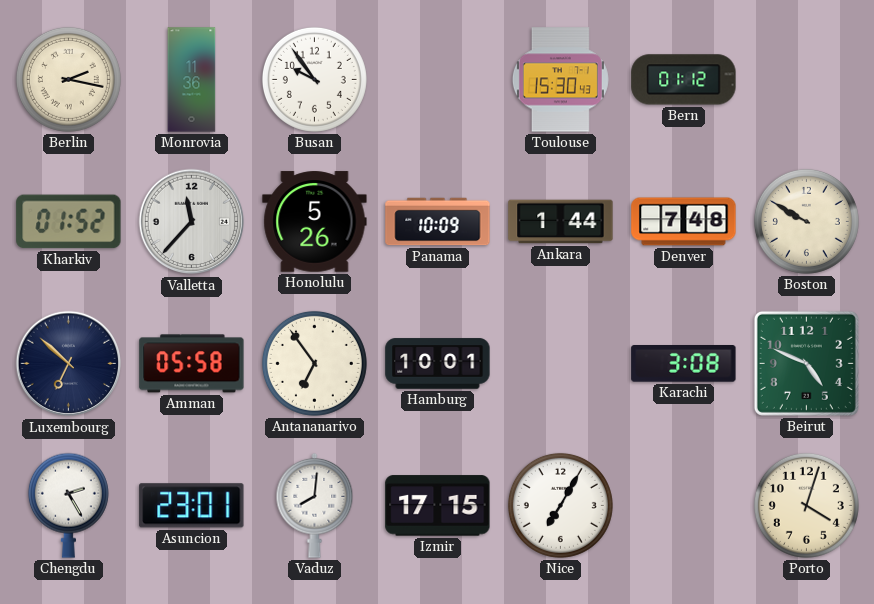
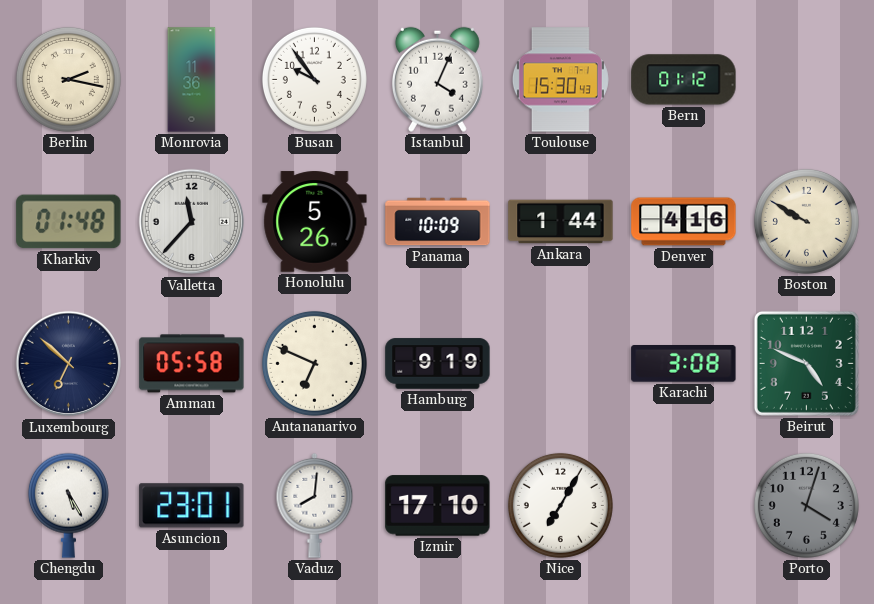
Istanbul: none -> 4:04
Kharkiv: 01:52 -> 01:48
Denver: 7:48 -> 4:16
Antananarivo: 6:54 -> 6:49
Hamburg: 10:01 -> 9:19
Chengdu: 2:25 -> 5:25
Izmir: 17:15 -> 17:10
Porto dial: cream -> grey
